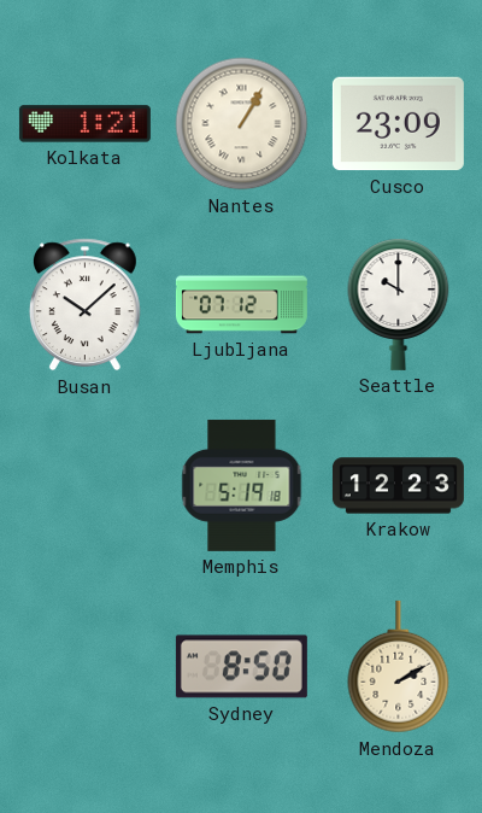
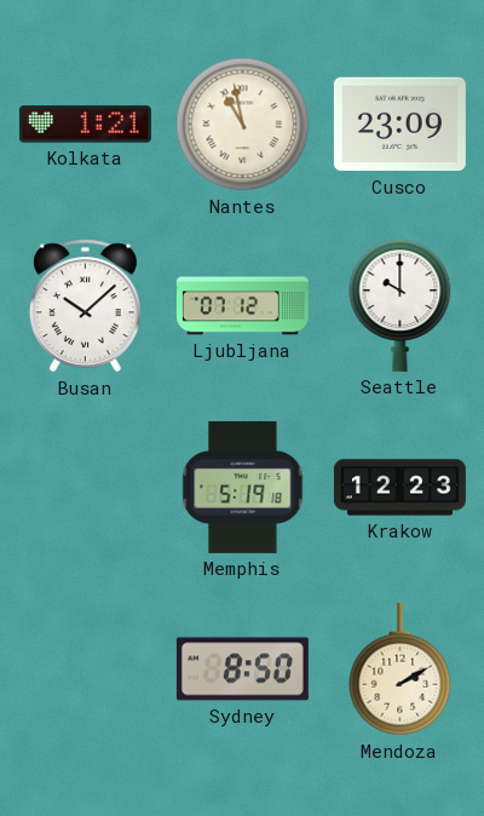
Nantes: 1:05 -> 10:58
